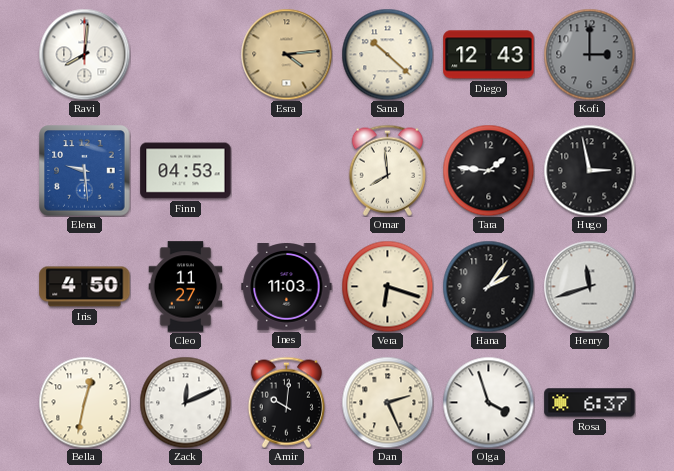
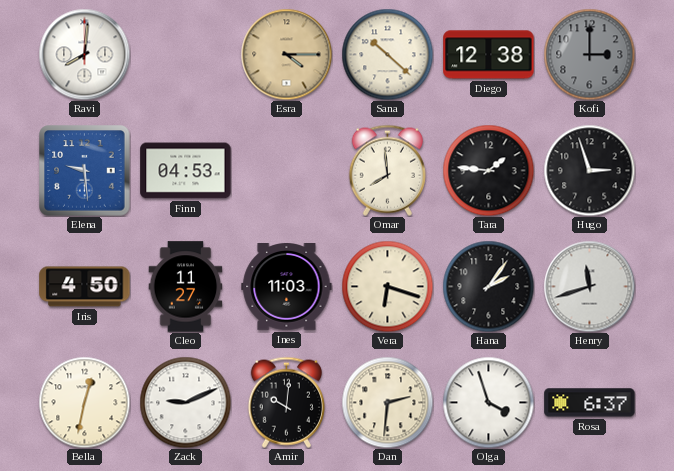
Esra: 4:14 -> 4:15
Diego: 12:43 -> 12:38
Hugo: 2:58 -> 2:57
Zack: 12:11 -> 9:11
Dan: 2:26 -> 2:31
